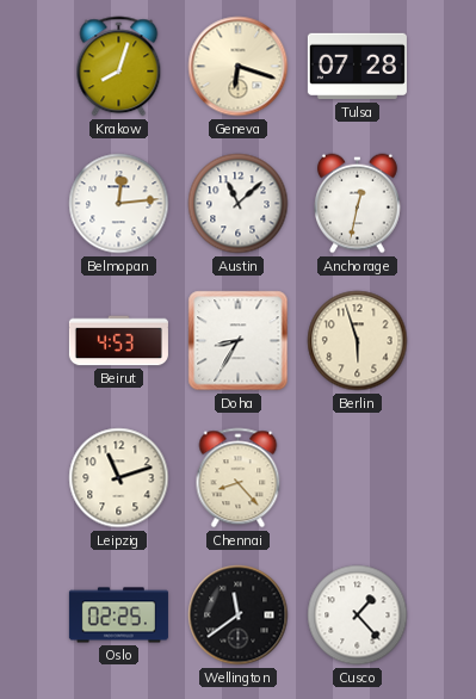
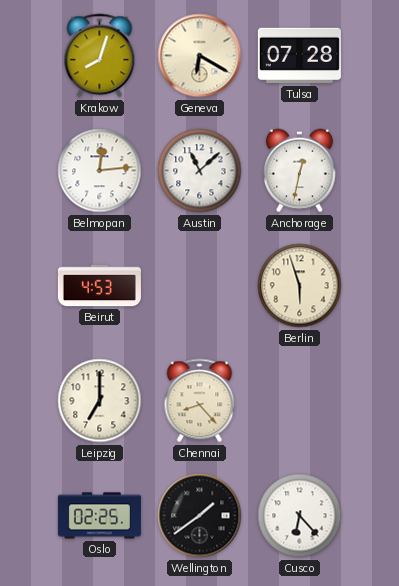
Geneva: 6:18 -> 6:20
Doha: 8:35 -> none
Leipzig: 11:12 -> 7:00
Wellington: 11:39 -> 1:39
Cusco: 1:23 -> 6:23
